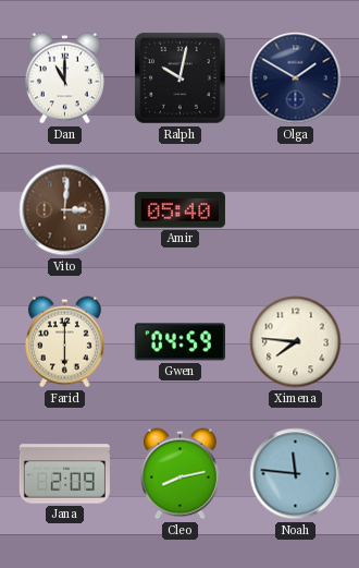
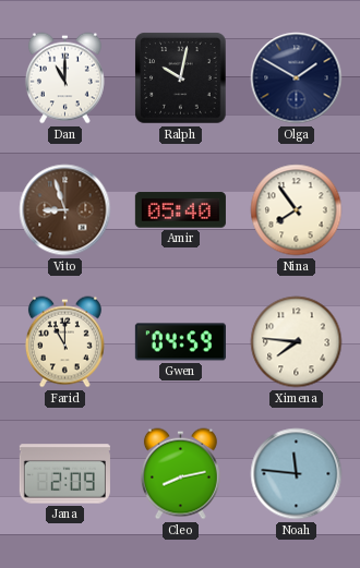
Vito: 3:01 -> 8:57
Nina: none -> 7:54
Farid: 6:00 -> 11:00
